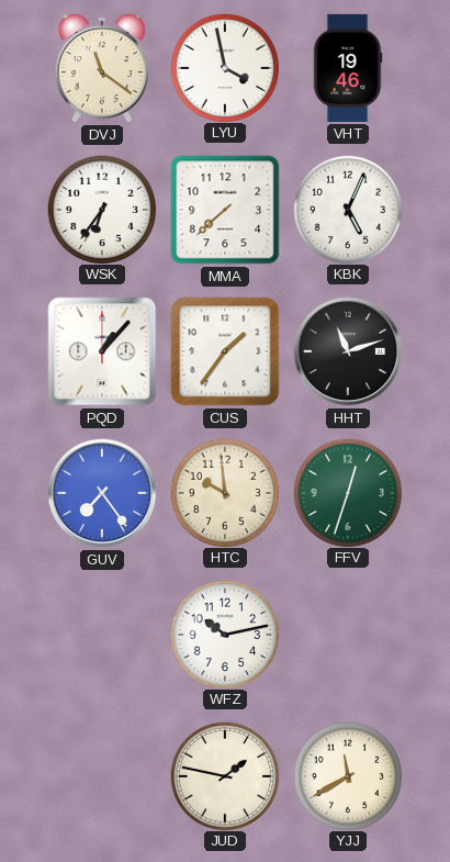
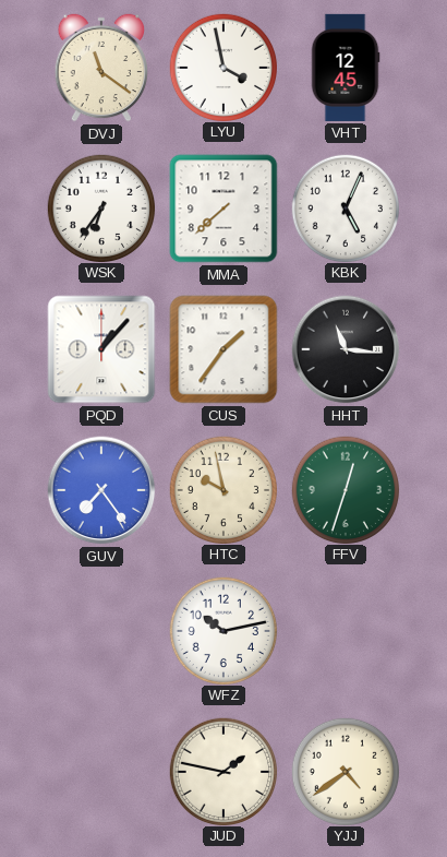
VHT: 19:46 -> 12:45
HHT: 11:12 -> 11:16
HTC: 9:59 -> 9:58
YJJ: 11:40 -> 4:39
